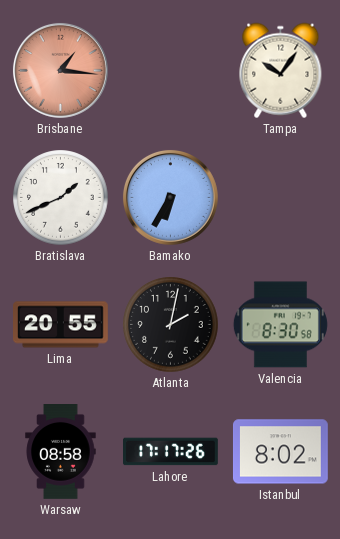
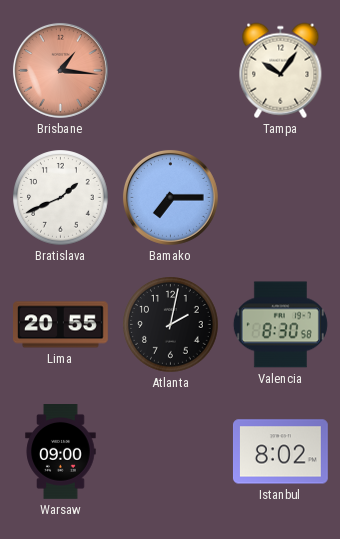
Bamako: 6:35 -> 7:15
Warsaw: 08:58 -> 09:00
Lahore: 17:17 -> none
